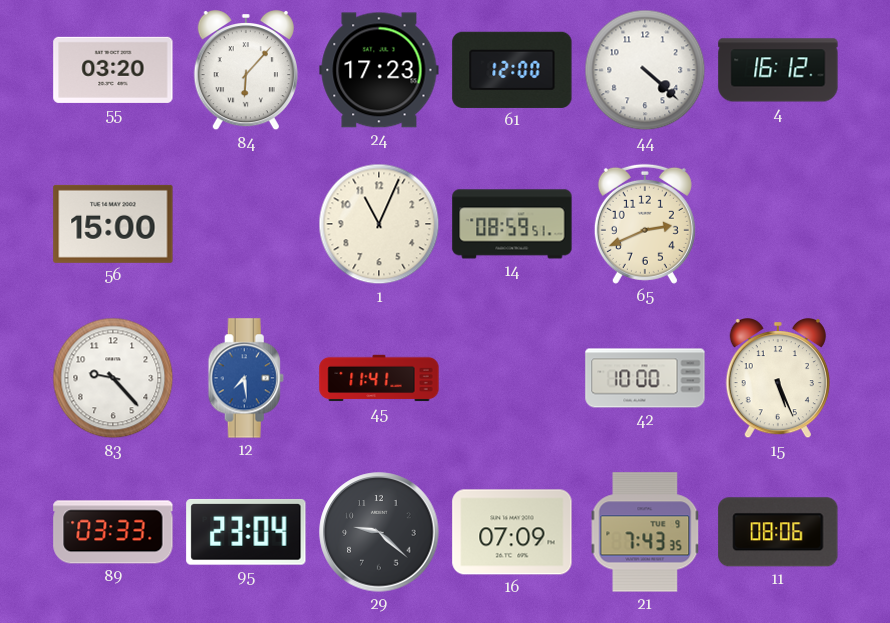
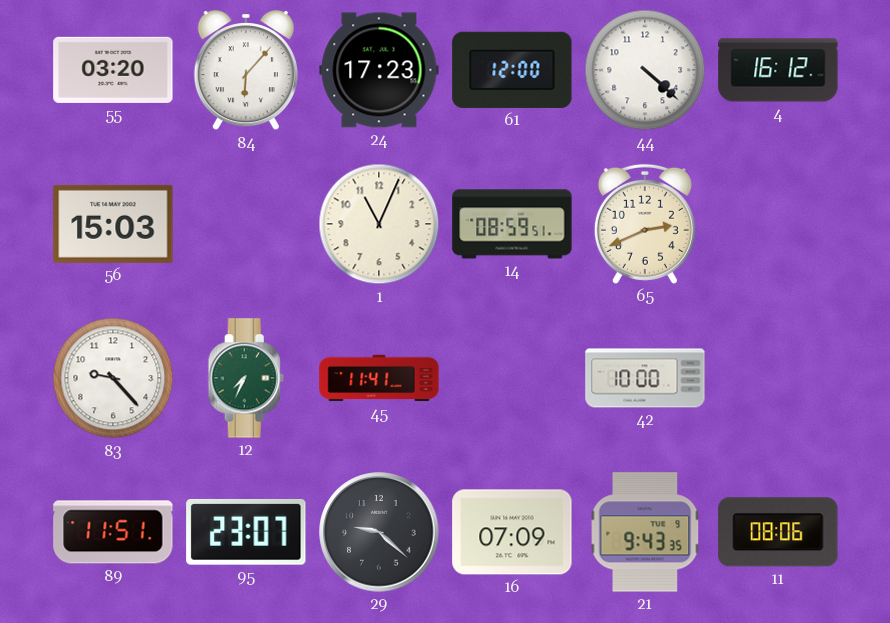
56: 15:00 -> 15:03
12: 7:29 -> 7:34
12 dial: blue -> green
15: 5:26 -> none
89: 03:33 -> 11:51
95: 23:04 -> 23:07
21: 7:43 -> 9:43
